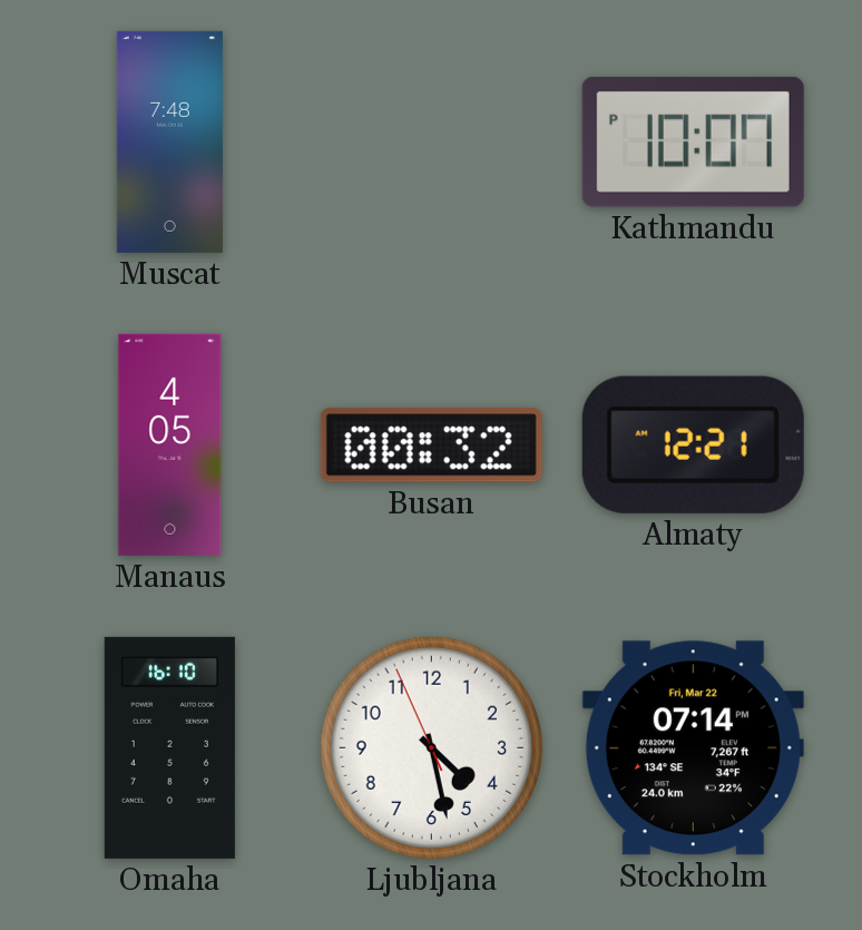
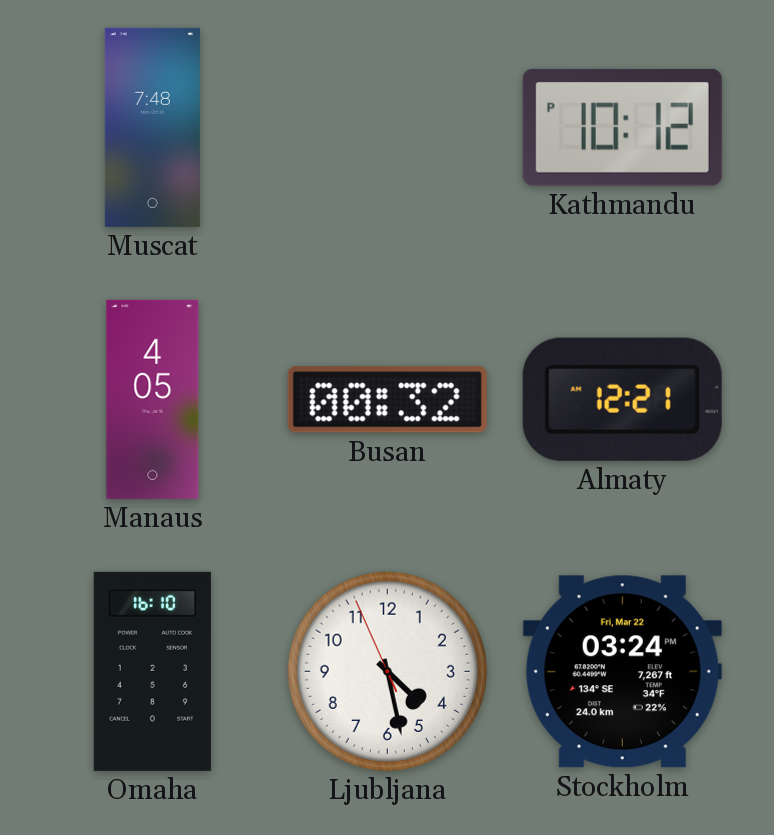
Kathmandu: 10:07 -> 10:12
Stockholm: 07:14 -> 03:24
